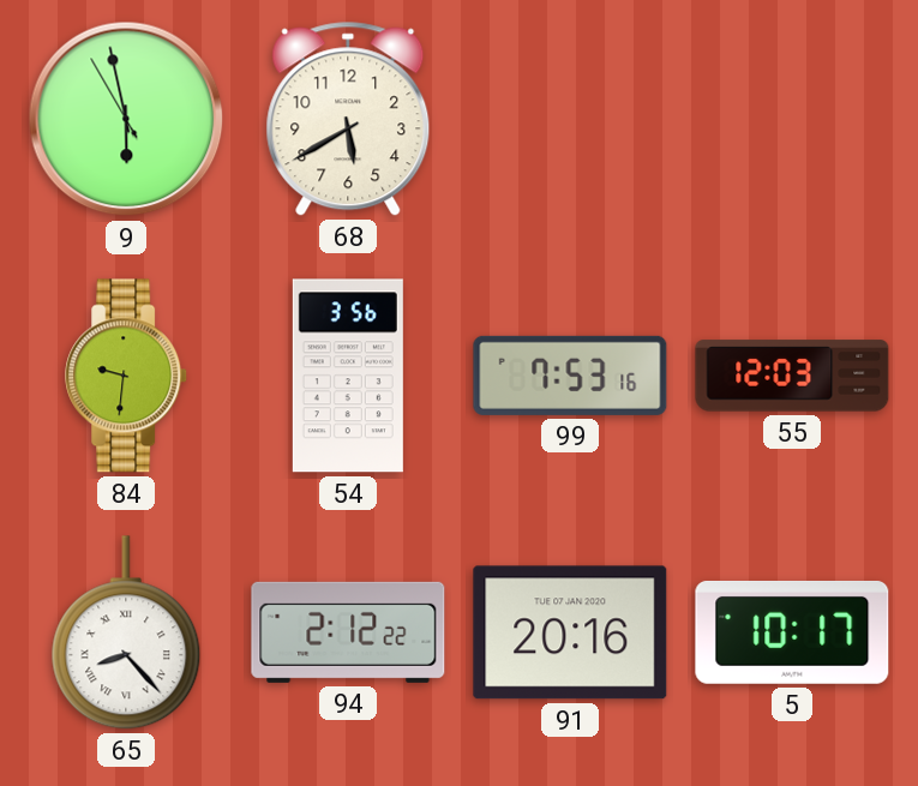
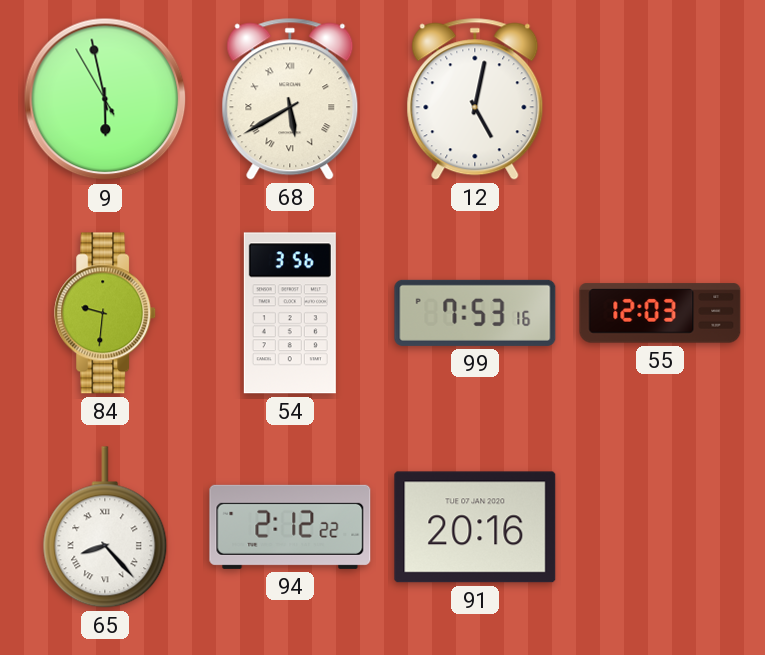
68 numerals: Arabic -> Roman
12: none -> 5:02
5: 10:17 -> none
